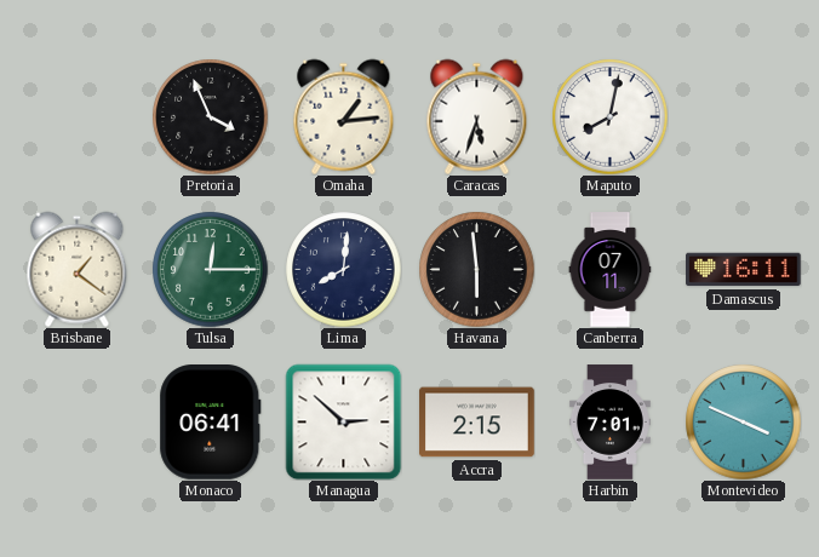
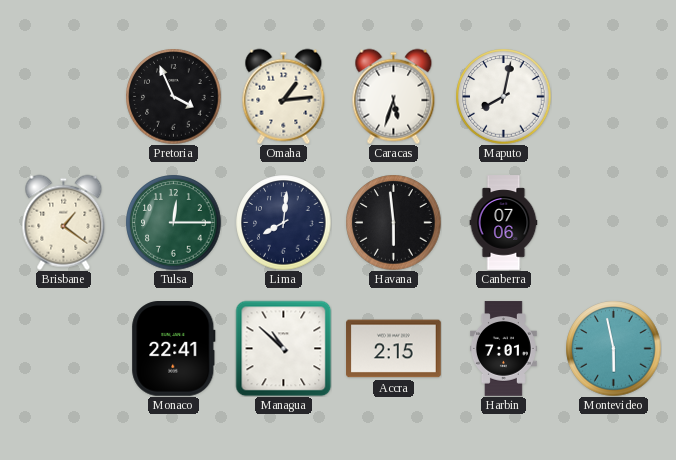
Canberra: 07:11 -> 07:06
Damascus: 16:11 -> none
Monaco: 06:41 -> 22:41
Managua: 2:52 -> 10:52
Montevideo: 3:49 -> 5:58
